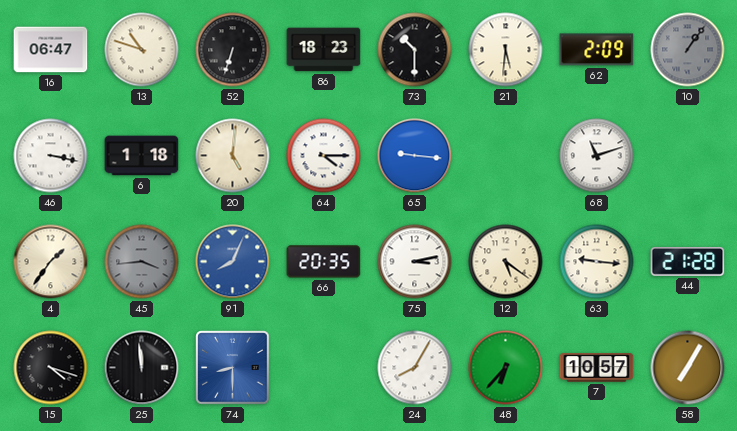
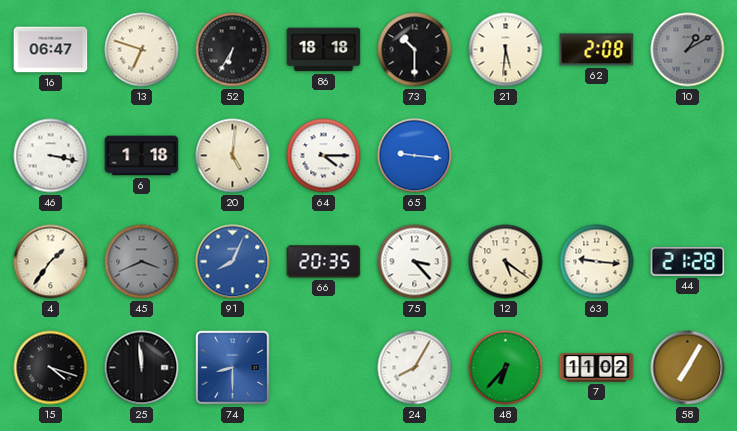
13: 10:48 -> 6:48
52: 6:33 -> 6:35
86: 18:23 -> 18:18
62: 2:09 -> 2:08
10: 1:06 -> 1:10
68: 11:12 -> none
45: 3:44 -> 3:41
75: 3:13 -> 3:23
7: 10:57 -> 11:02
